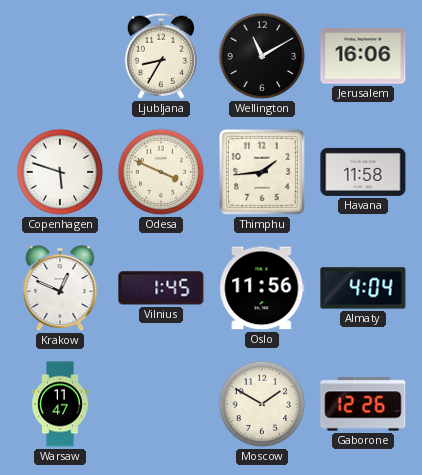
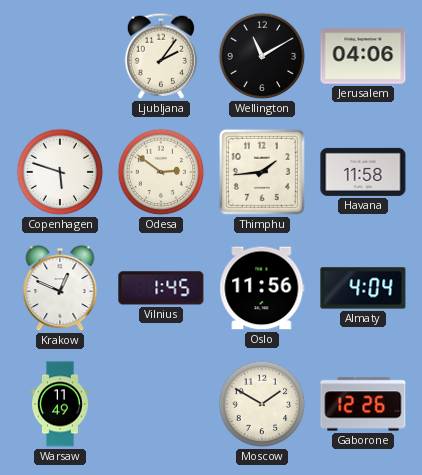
Ljubljana: 8:35 -> 2:06
Jerusalem: 16:06 -> 04:06
Odesa: 3:49 -> 2:51
Warsaw: 11:47 -> 11:49
